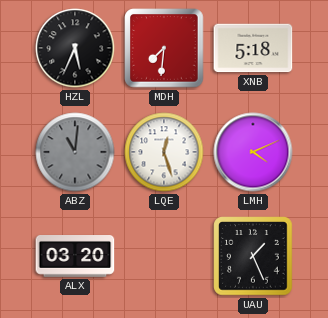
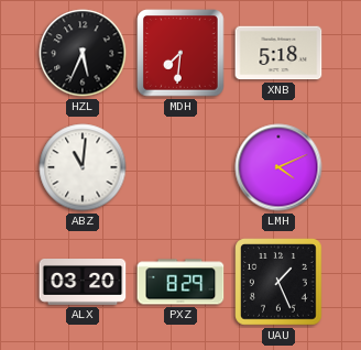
ABZ dial: grey -> white
LQE: 12:27 -> none
PXZ: none -> 8:29
